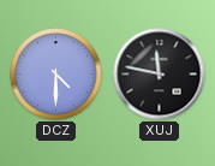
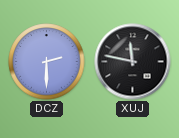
DCZ: 4:30 -> 2:30
